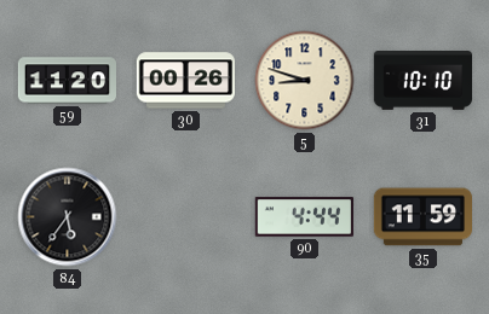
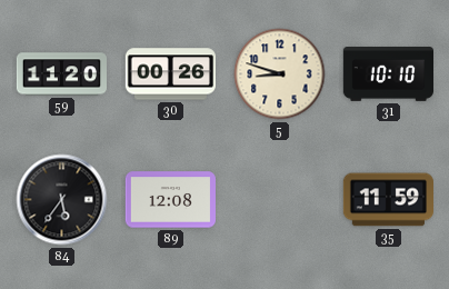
89: none -> 12:08
90: 4:44 -> none
